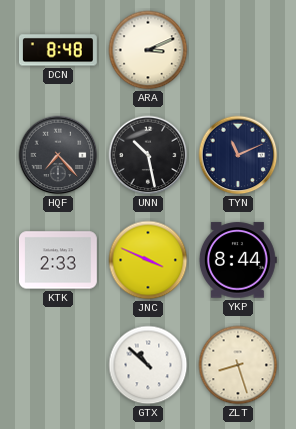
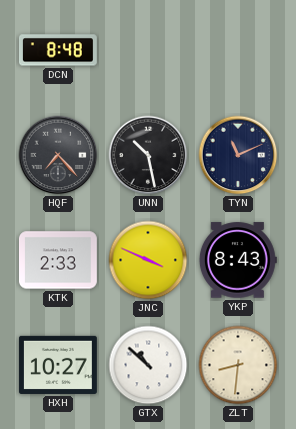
ARA: 3:11 -> none
YKP: 8:44 -> 8:43
HXH: none -> 10:27
ZLT: 8:27 -> 8:31
